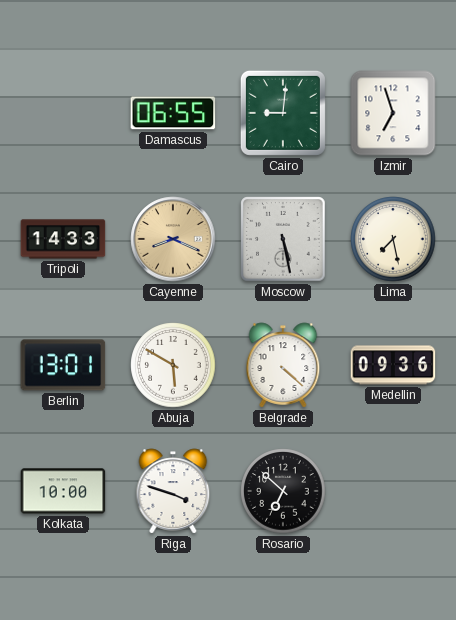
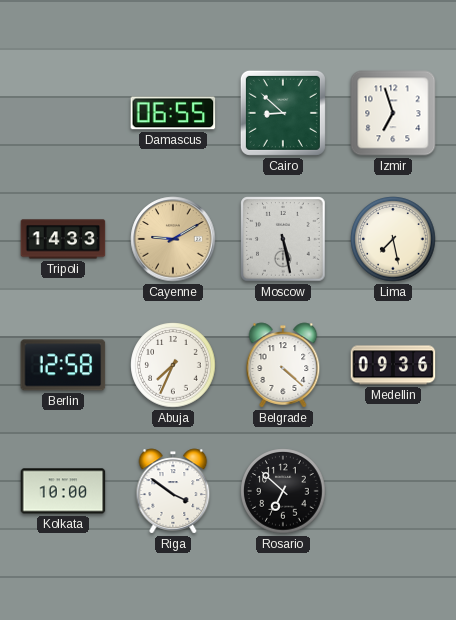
Cairo: 9:01 -> 8:52
Cayenne: 8:19 -> 9:10
Berlin: 13:01 -> 12:58
Abuja: 5:50 -> 7:34
Riga: 3:48 -> 3:51
